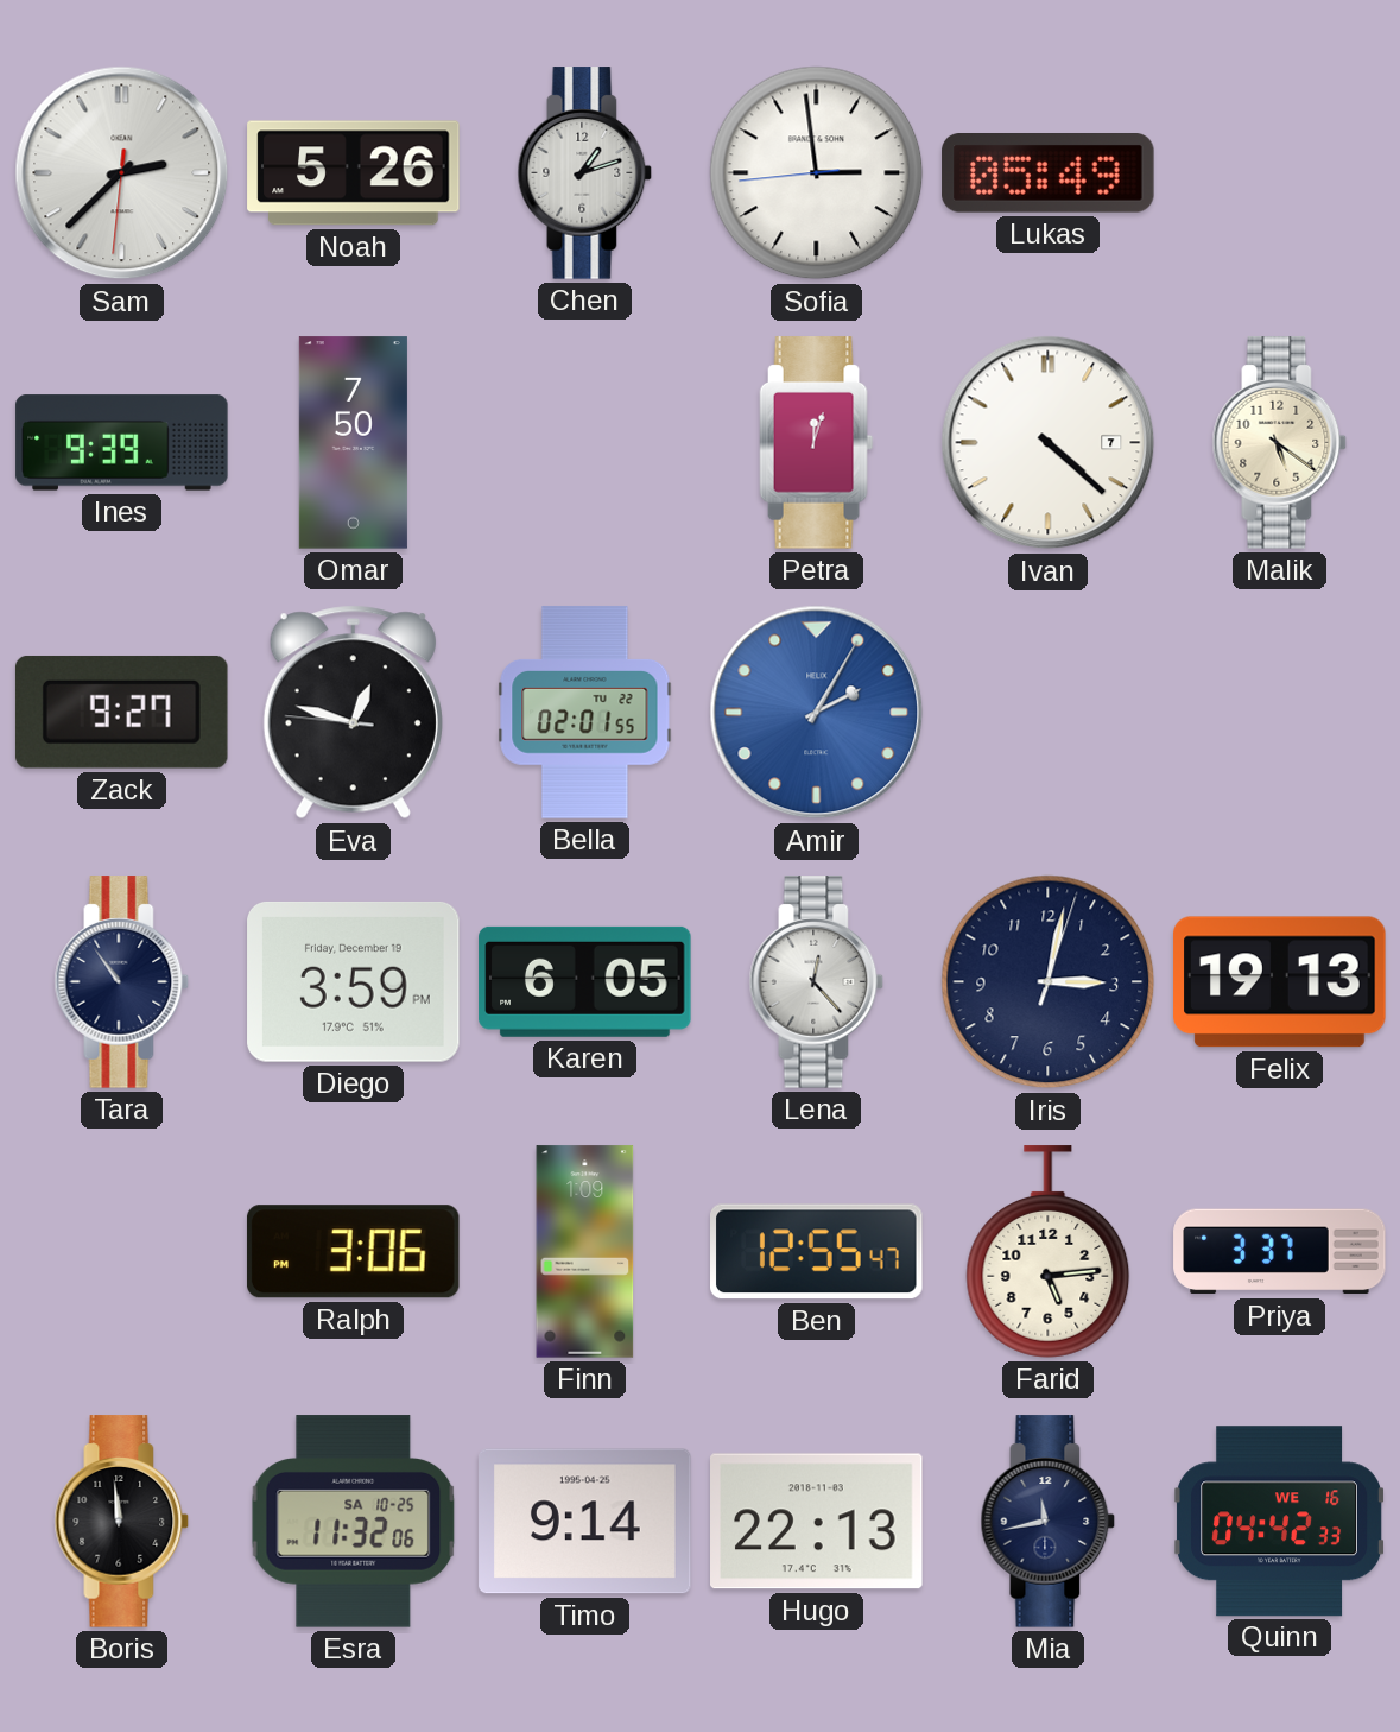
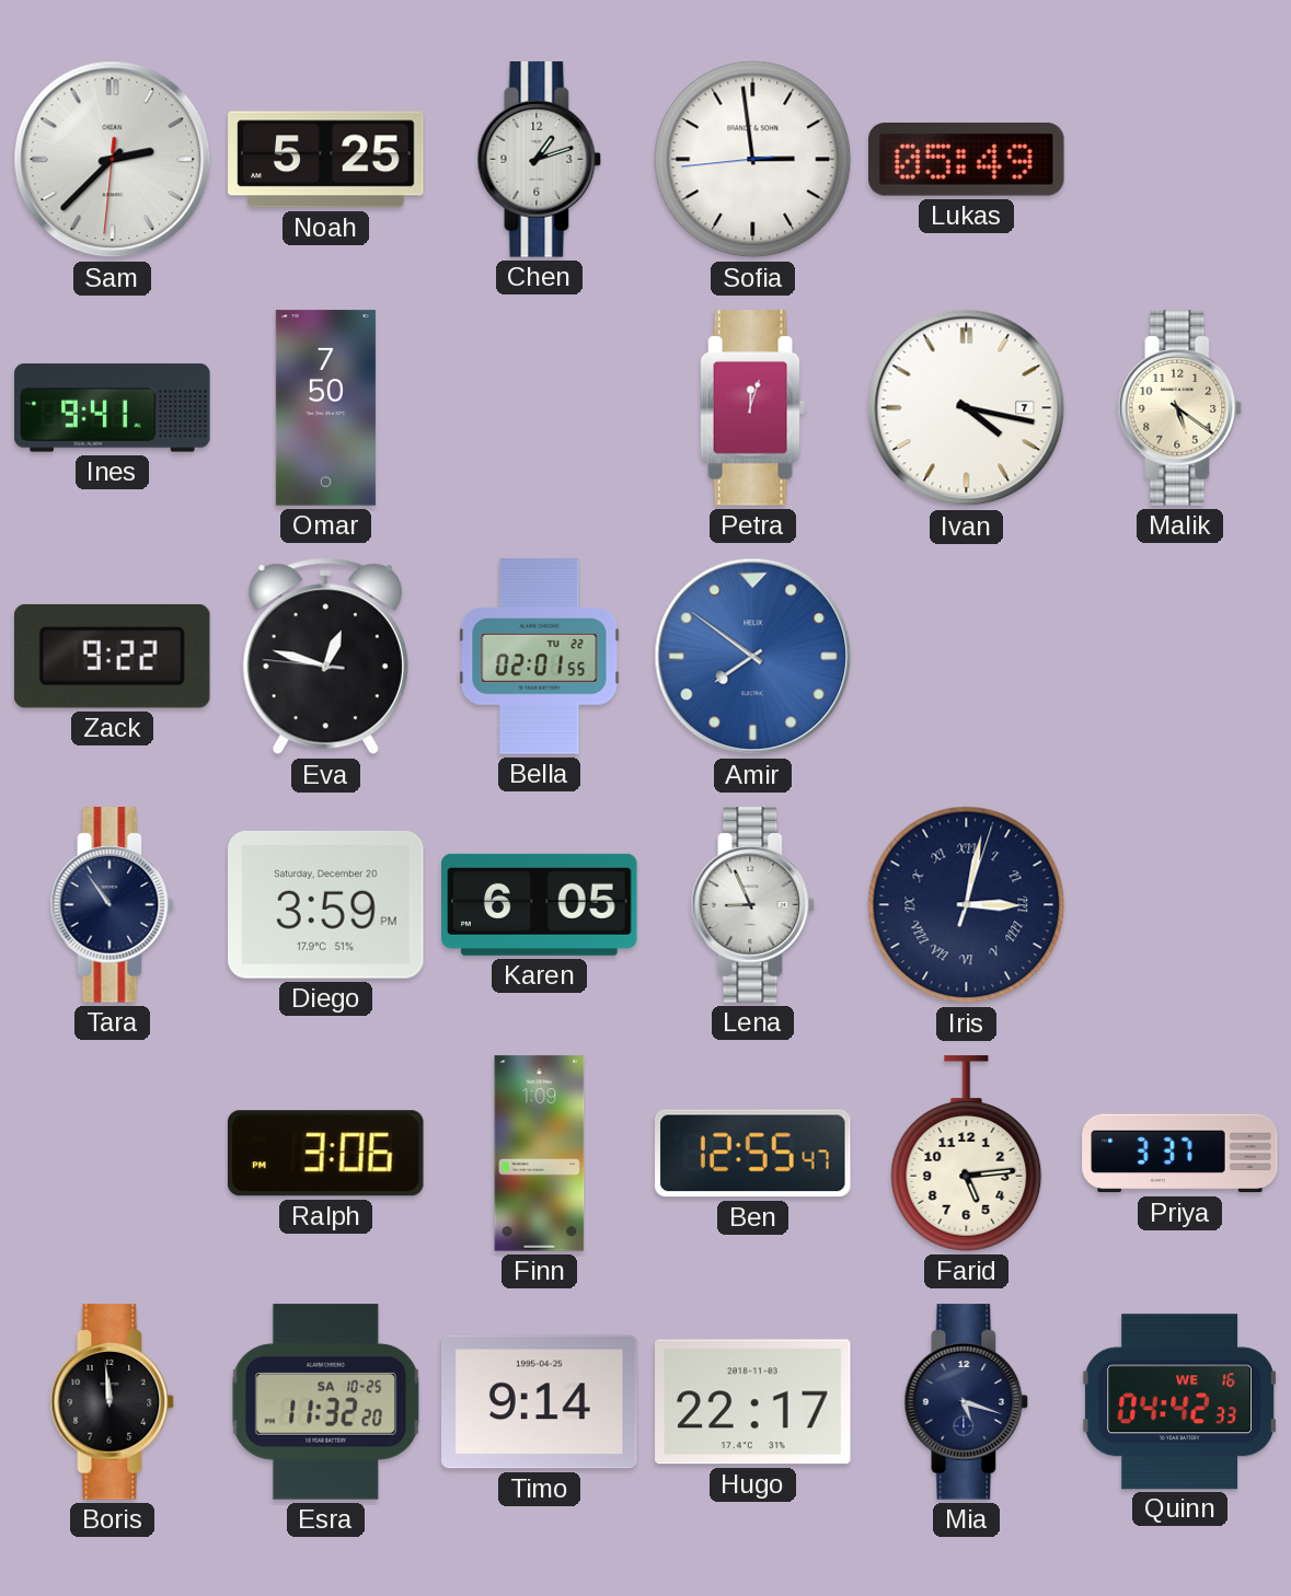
Noah: 5:26 -> 5:25
Ines: 9:39 -> 9:41
Ivan: 4:22 -> 4:17
Zack: 9:27 -> 9:22
Amir: 2:05 -> 7:51
Diego date: Friday, December 19 -> Saturday, December 20
Lena: 12:23 -> 8:56
Iris numerals: Arabic -> Roman
Felix: 19:13 -> none
Esra: 11:32:06 -> 11:32:20
Hugo: 22:13 -> 22:17
Mia: 11:43 -> 5:18
